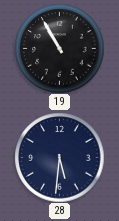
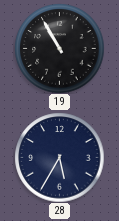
28: 5:31 -> 5:35
